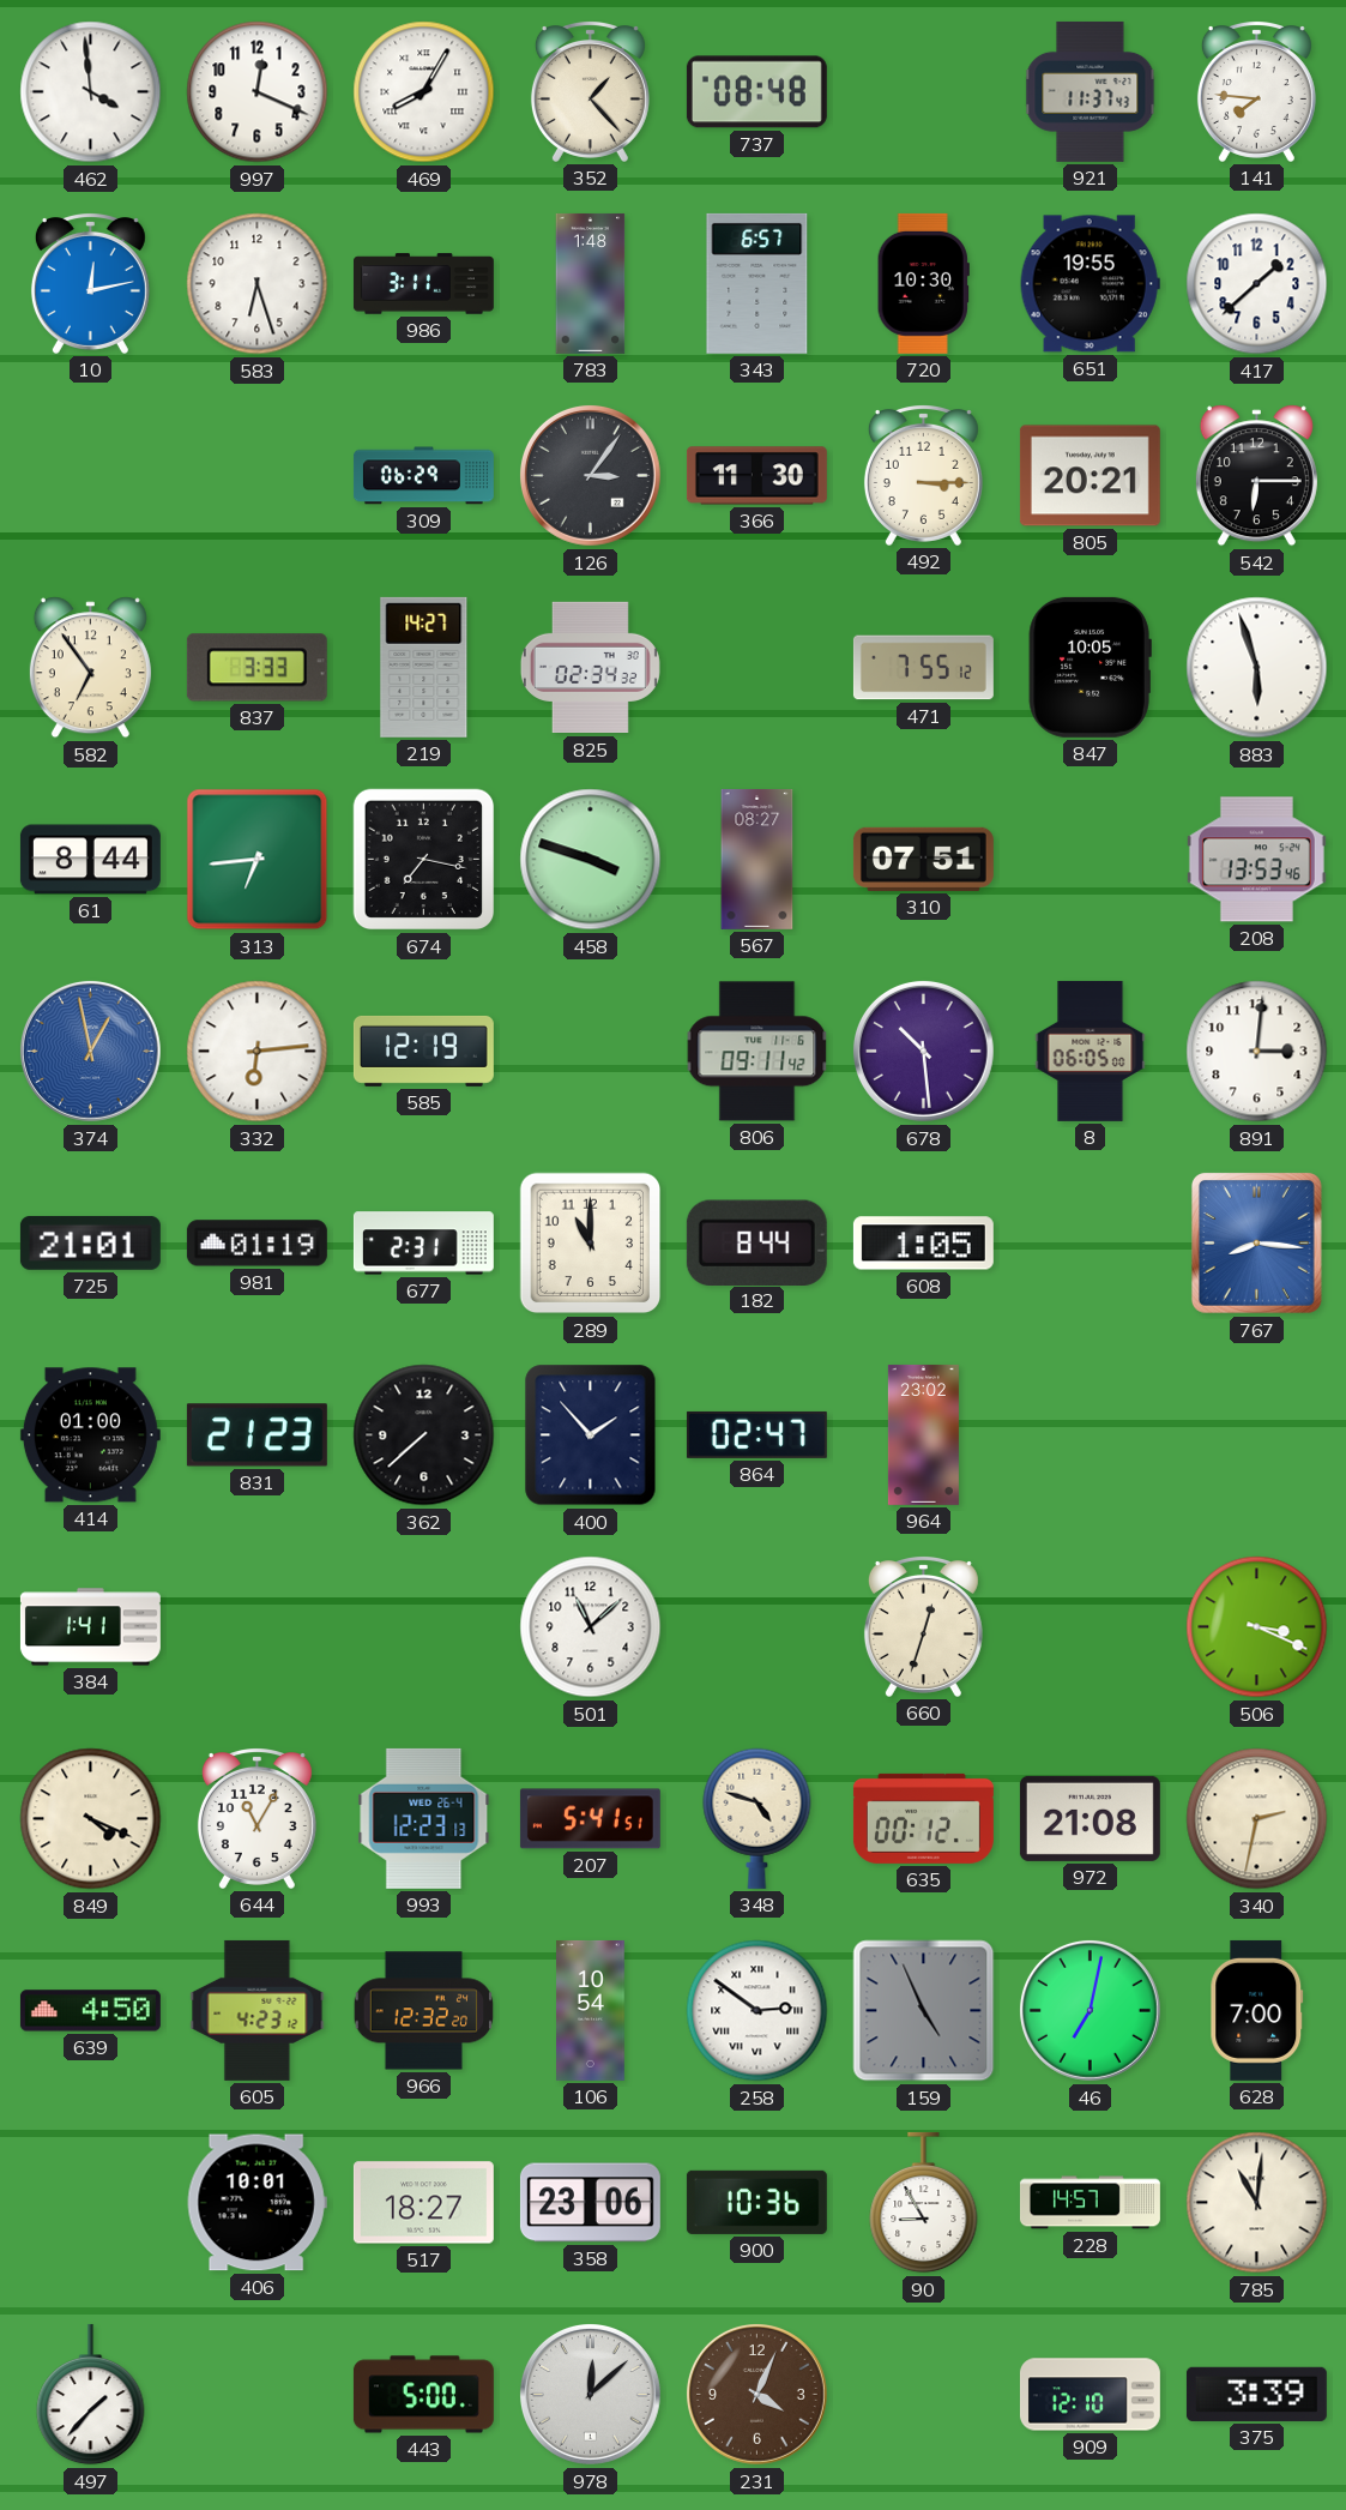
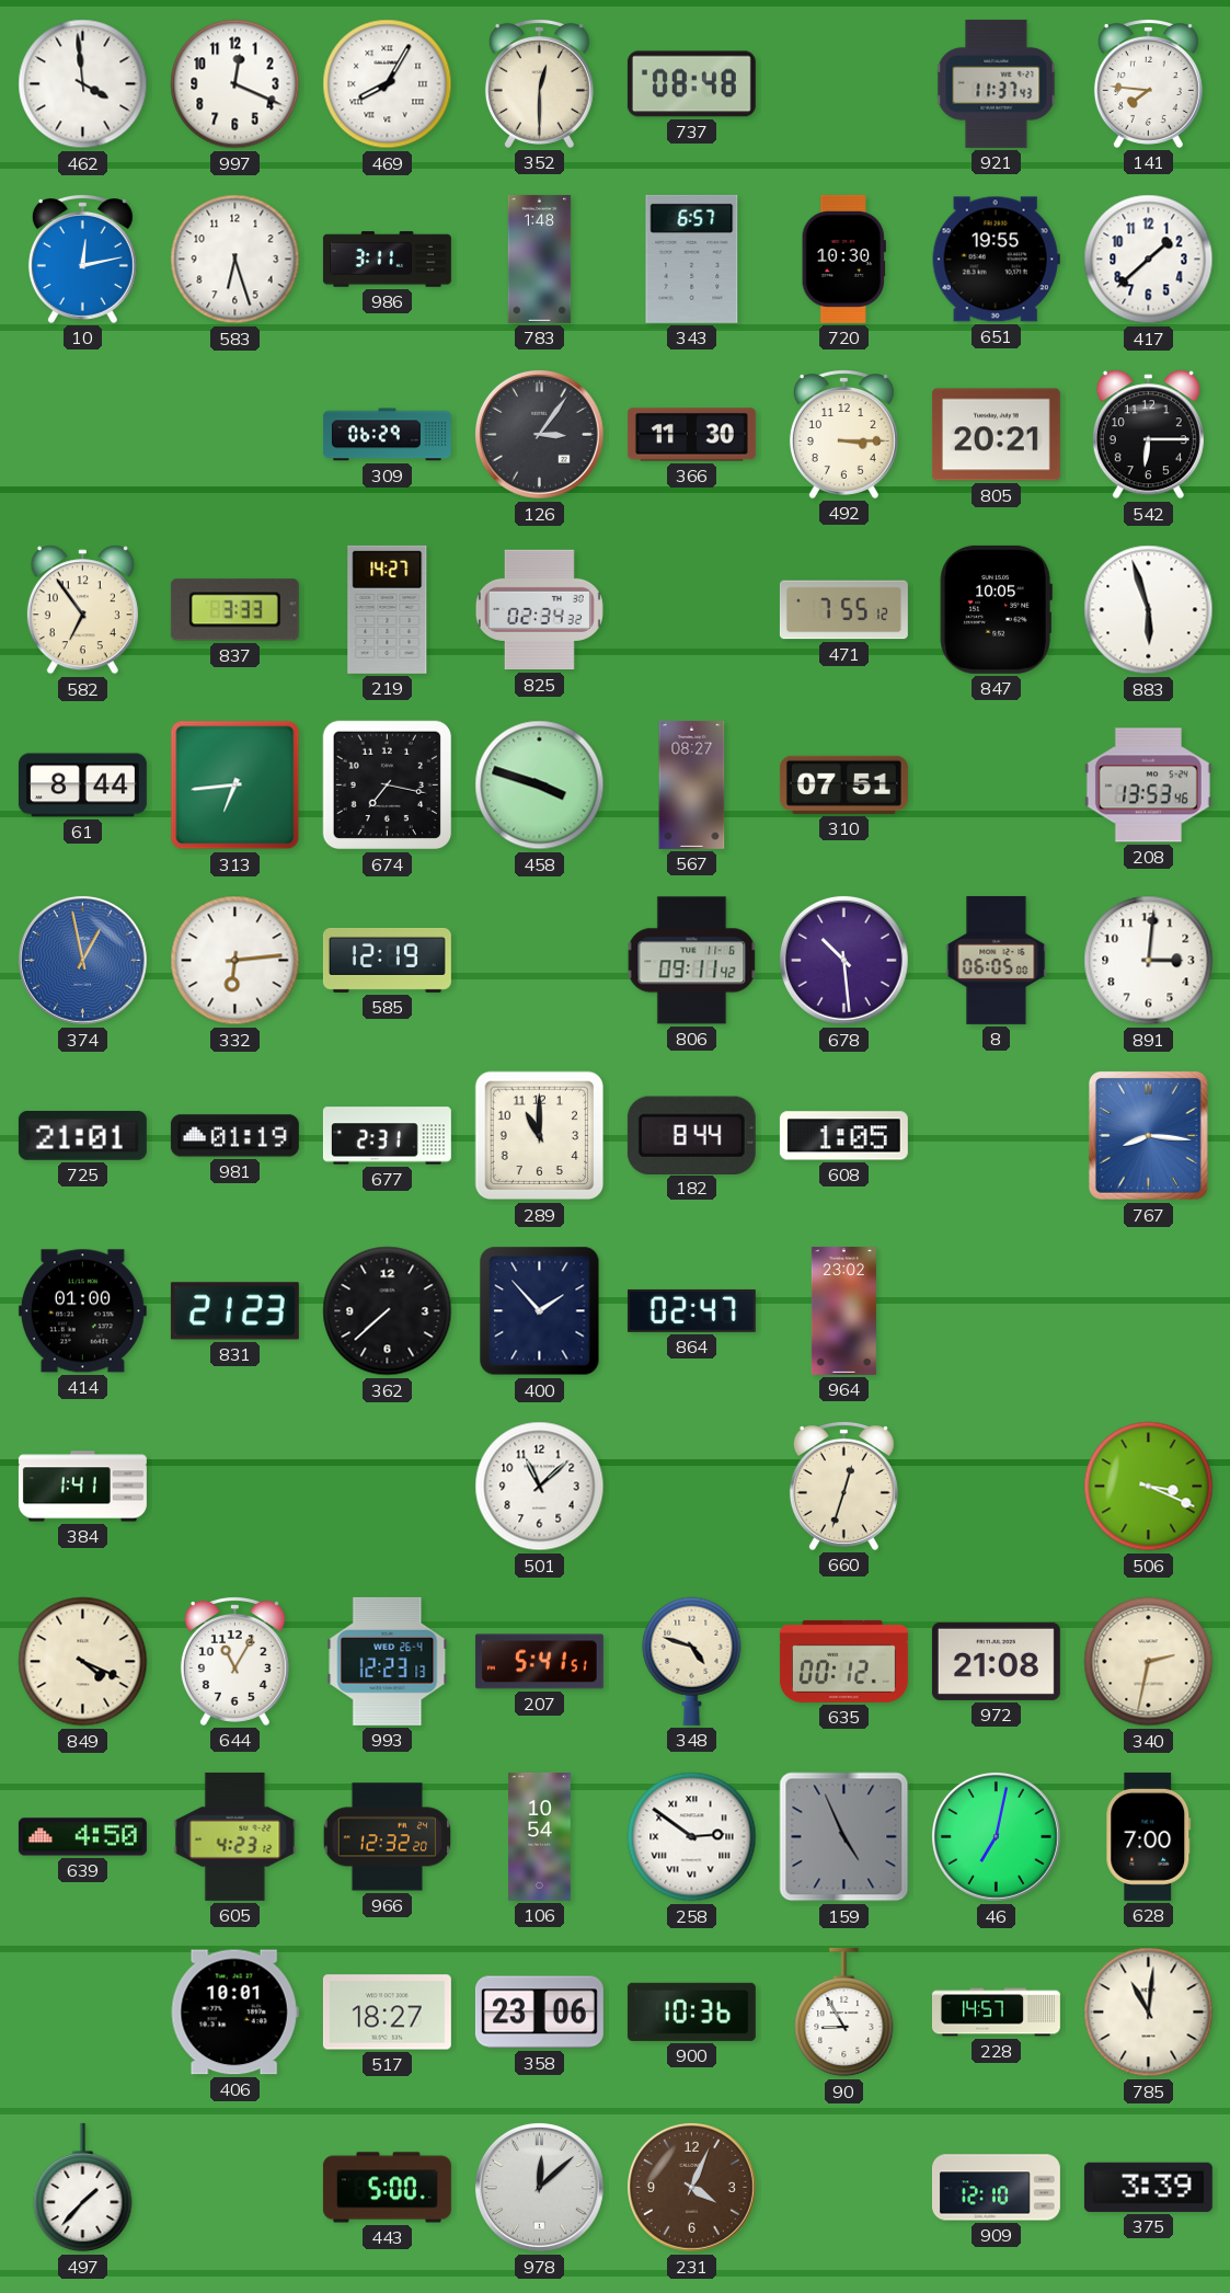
352: 1:23 -> 12:30
